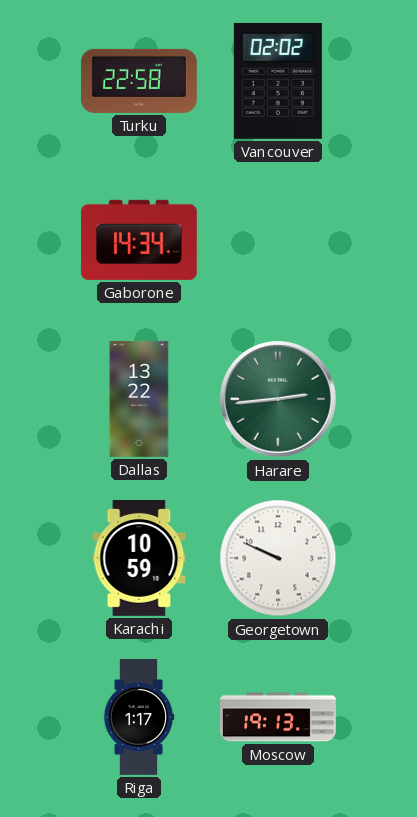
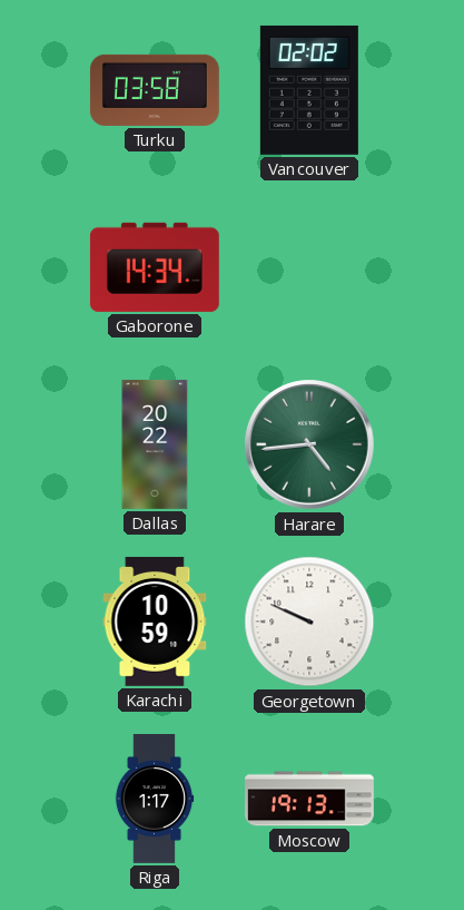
Turku: 22:58 -> 03:58
Dallas: 13:22 -> 20:22
Harare: 2:44 -> 4:44
